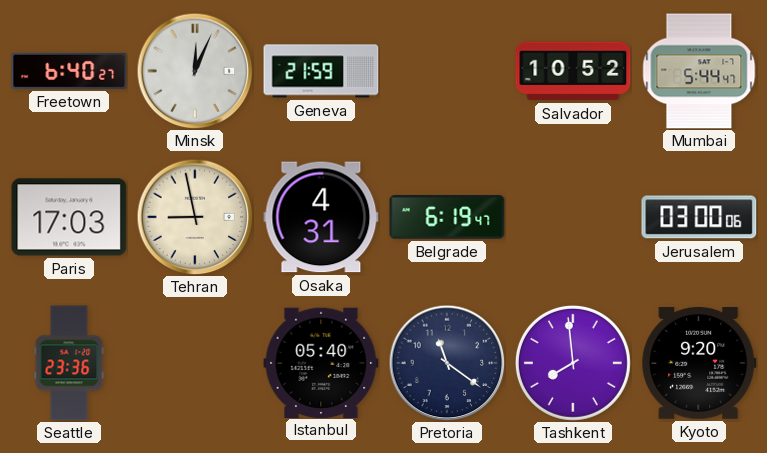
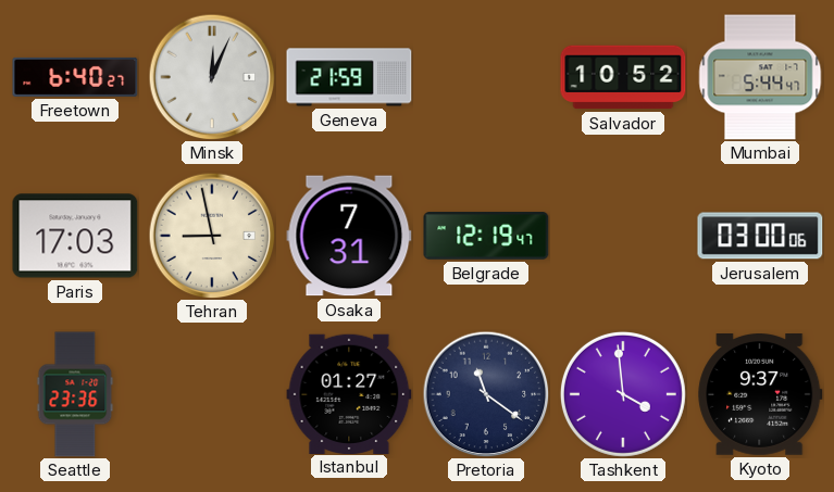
Osaka: 4:31 -> 7:31
Belgrade: 6:19 -> 12:19
Istanbul: 05:40 -> 01:27
Tashkent: 7:59 -> 3:59
Kyoto: 9:20 -> 9:37
